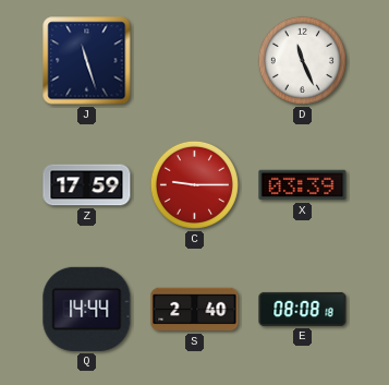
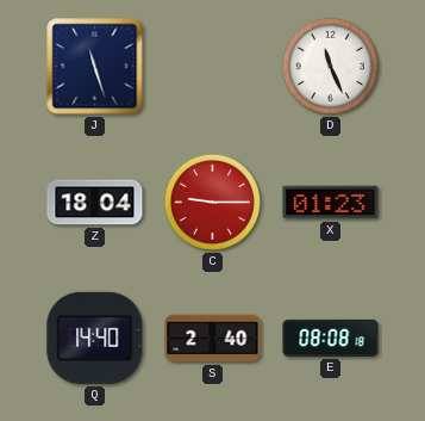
Z: 17:59 -> 18:04
X: 03:39 -> 01:23
Q: 14:44 -> 14:40
